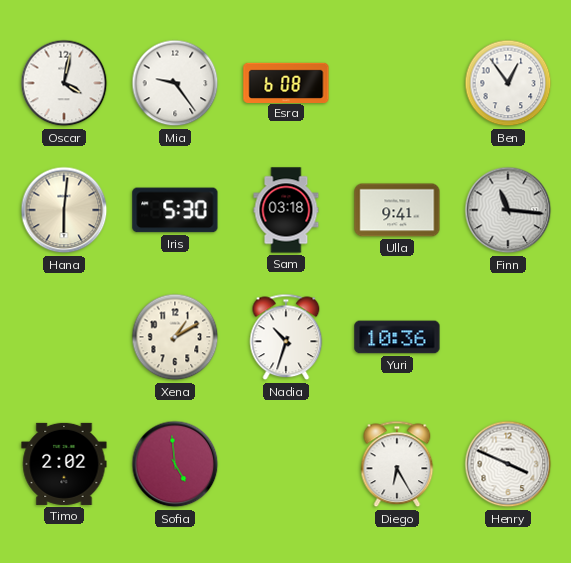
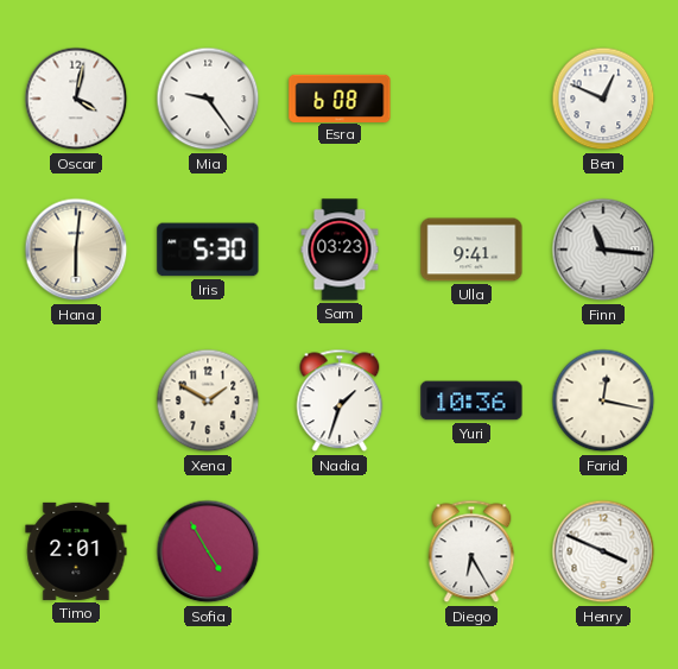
Ben: 12:54 -> 12:49
Sam: 03:18 -> 03:23
Xena: 1:10 -> 1:50
Nadia: 10:33 -> 1:33
Farid: none -> 12:17
Timo: 2:02 -> 2:01
Sofia: 4:59 -> 4:55
